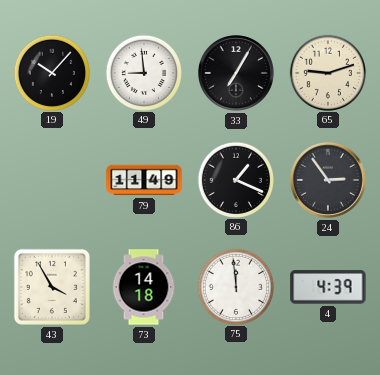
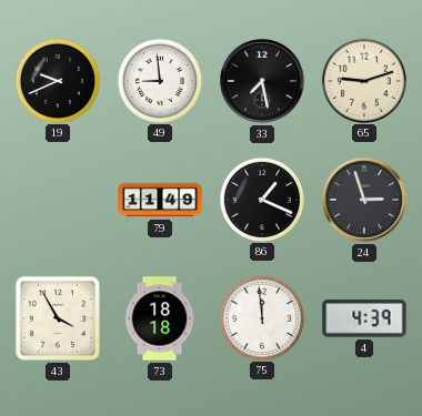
19: 10:07 -> 9:41
33: 7:05 -> 7:28
24: 2:54 -> 2:57
73: 14:18 -> 18:18
